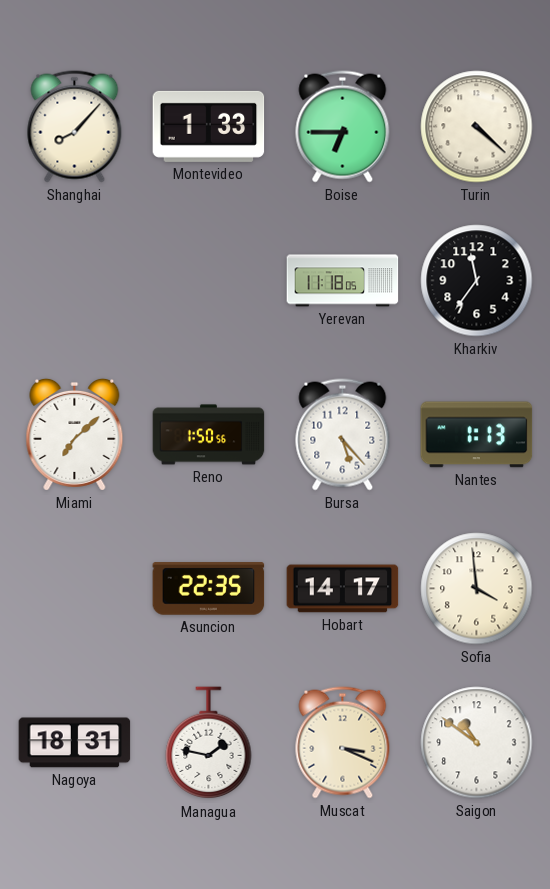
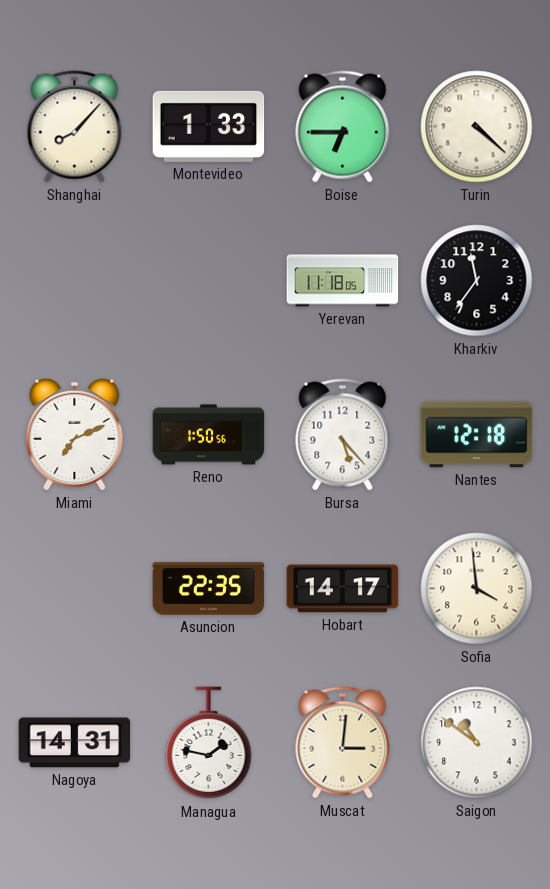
Miami: 7:08 -> 7:11
Nantes: 1:13 -> 12:18
Nagoya: 18:31 -> 14:31
Muscat: 3:19 -> 3:01
